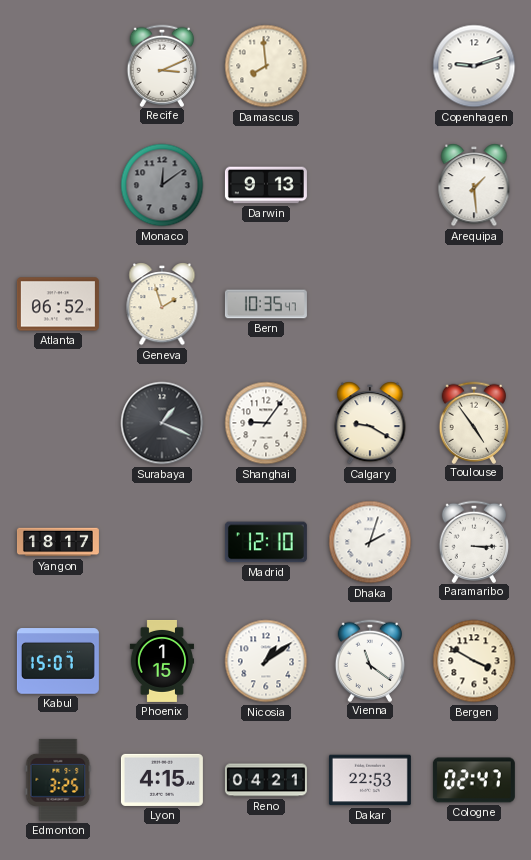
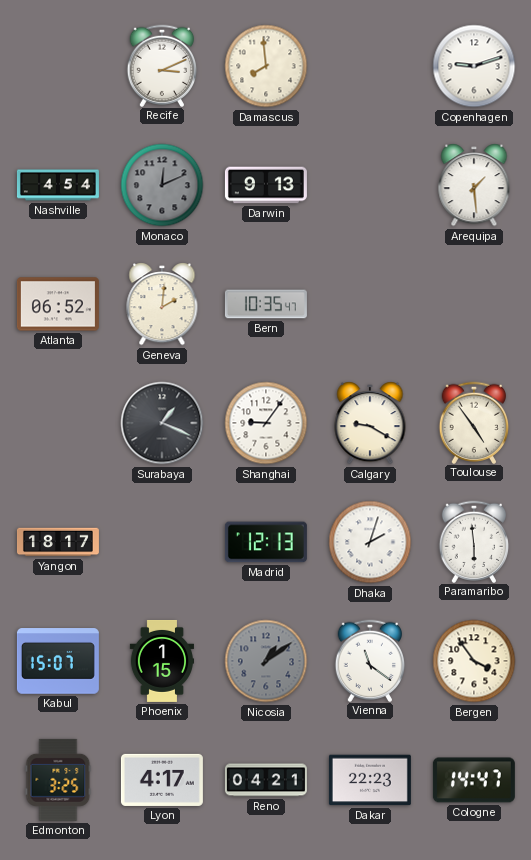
Nashville: none -> 4:54
Monaco: 12:09 -> 12:11
Geneva: 1:57 -> 2:01
Madrid: 12:10 -> 12:13
Paramaribo: 3:15 -> 5:59
Nicosia dial: white -> grey
Bergen: 3:50 -> 3:54
Lyon: 4:15 -> 4:17
Dakar: 22:53 -> 22:23
Cologne: 02:47 -> 14:47
